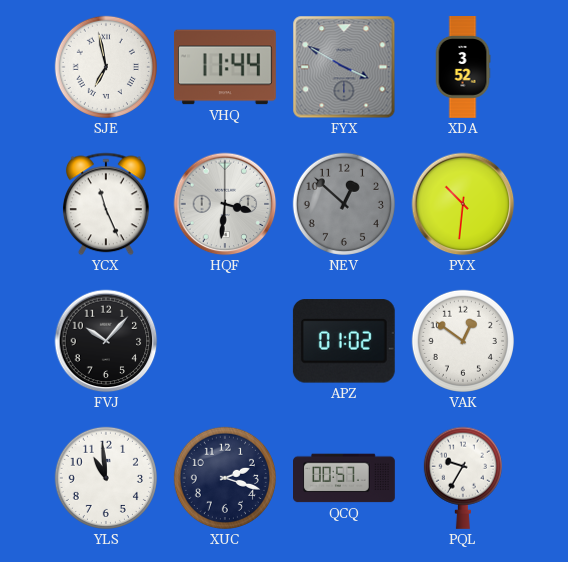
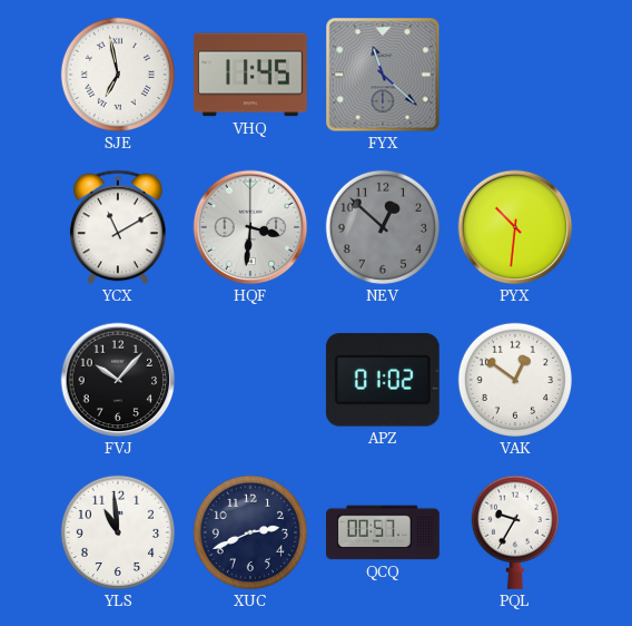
VHQ: 11:44 -> 11:45
FYX: 3:50 -> 11:22
XDA: 3:52 -> none
YCX: 11:26 -> 11:10
XUC: 2:18 -> 2:41
